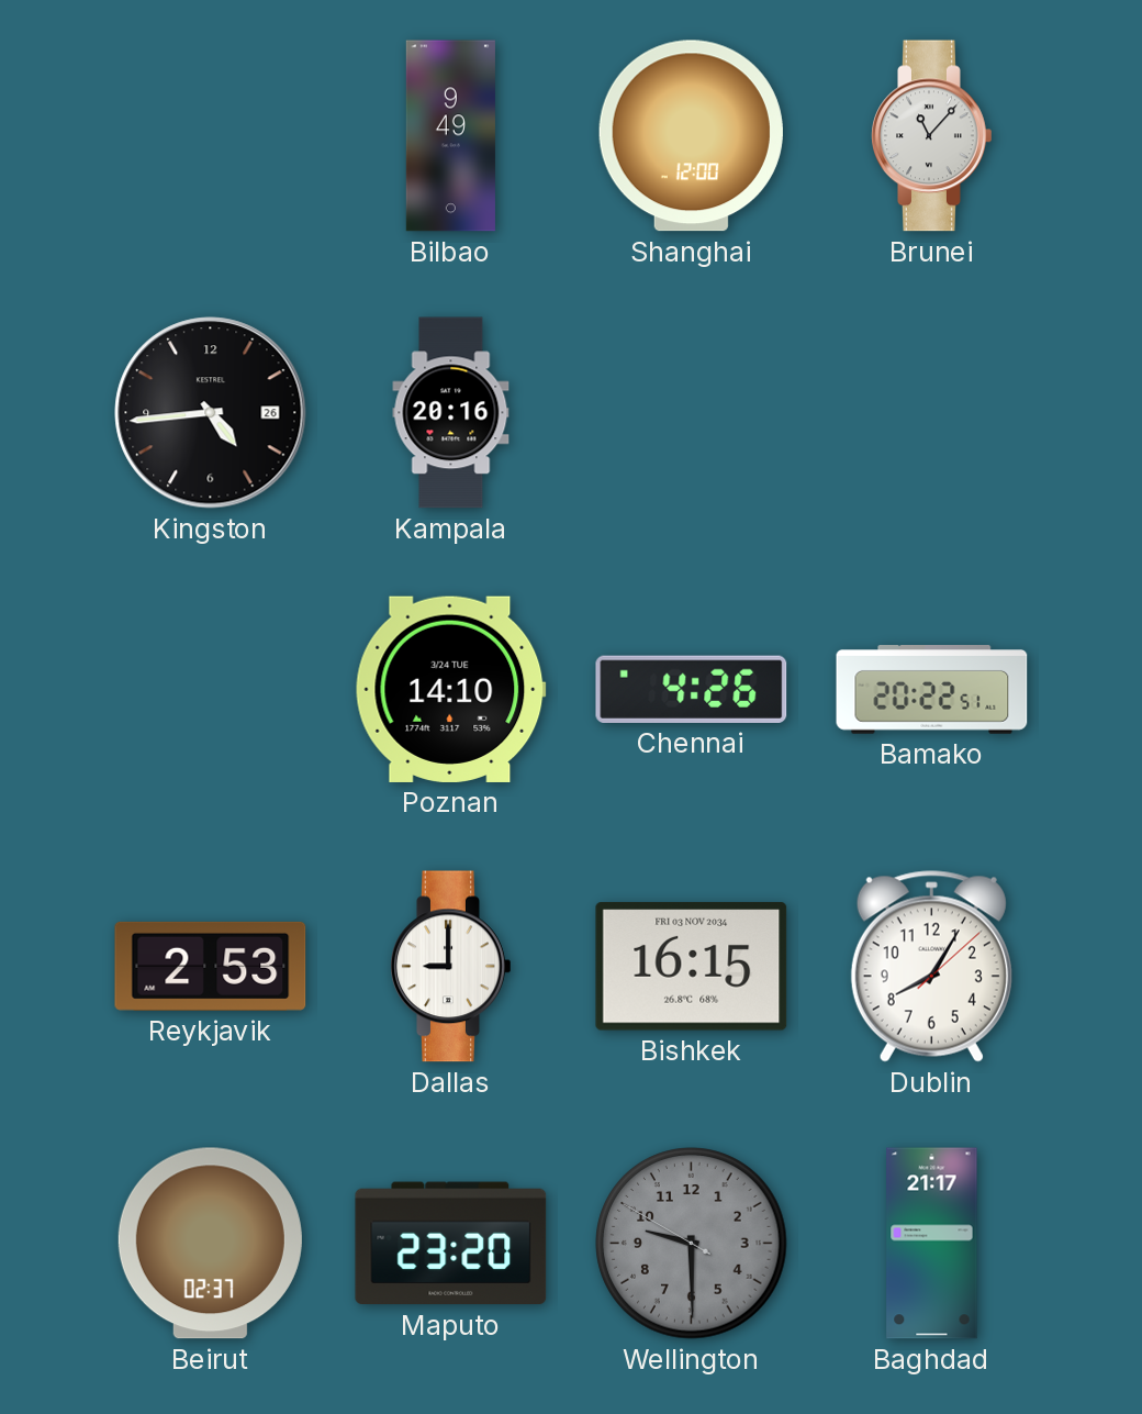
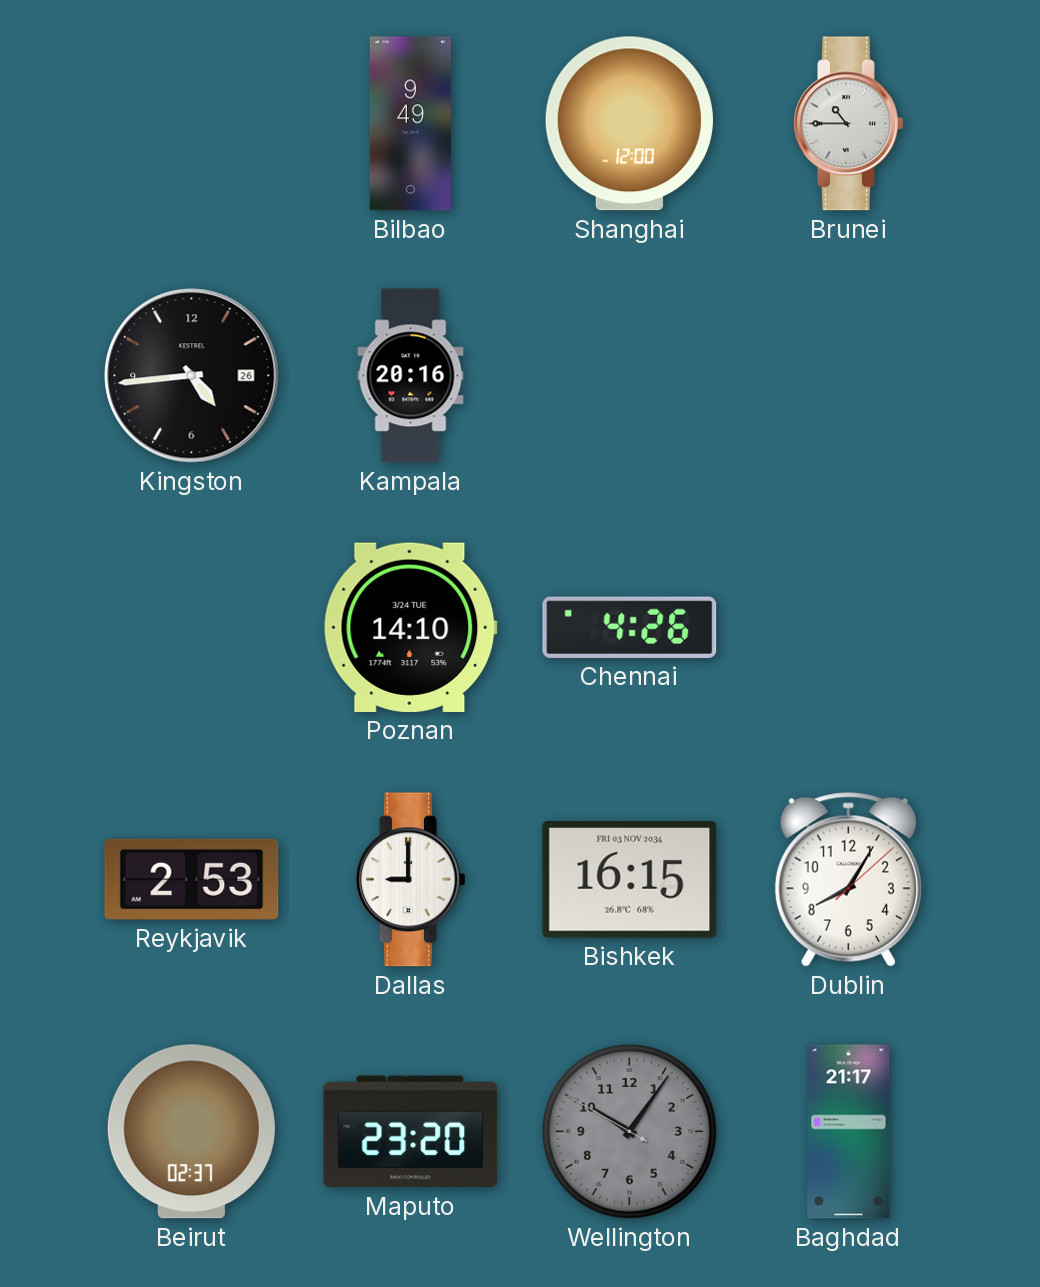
Brunei: 11:07 -> 10:45
Bamako: 20:22 -> none
Wellington: 9:29 -> 10:05
